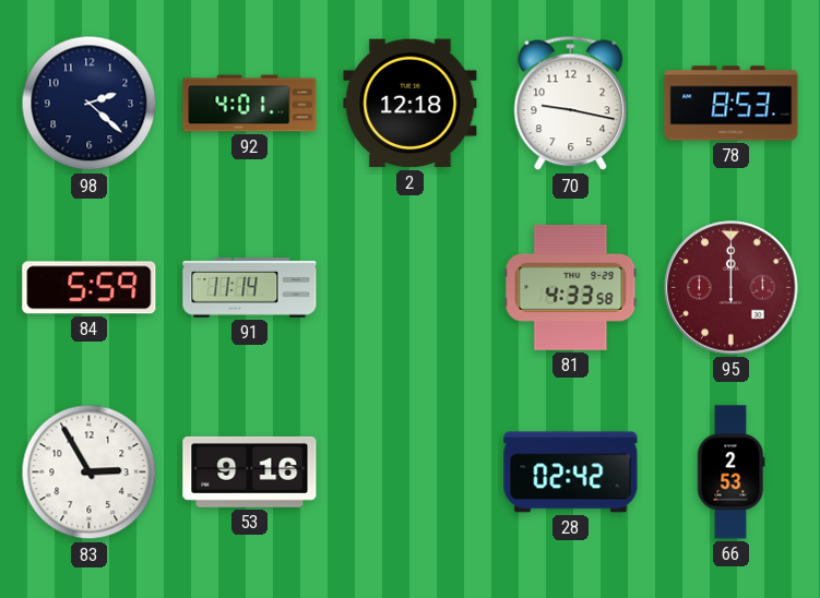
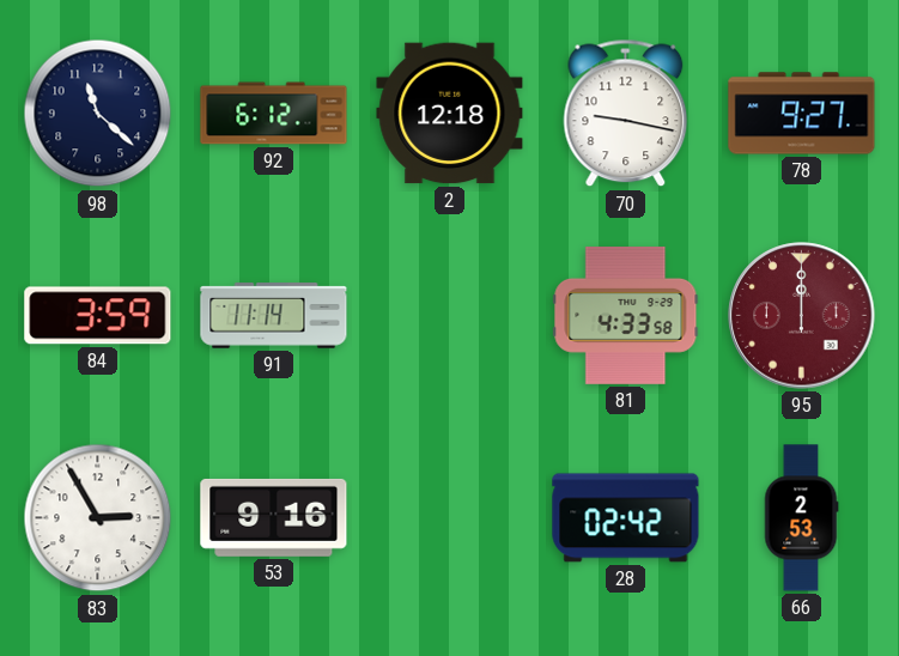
98: 2:22 -> 11:22
92: 4:01 -> 6:12
78: 8:53 -> 9:27
84: 5:59 -> 3:59
